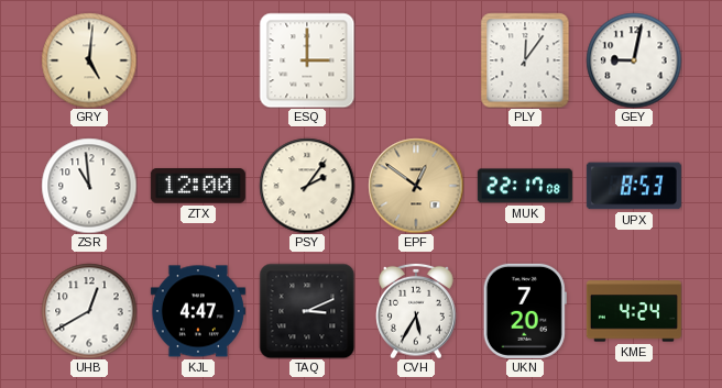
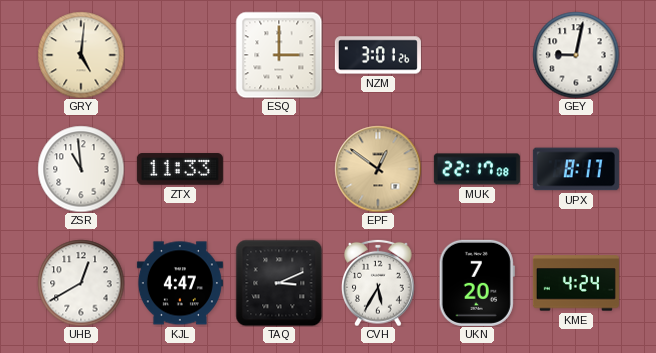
NZM: none -> 3:01
PLY: 12:06 -> none
ZTX: 12:00 -> 11:33
PSY: 2:06 -> none
UPX: 8:53 -> 8:17
